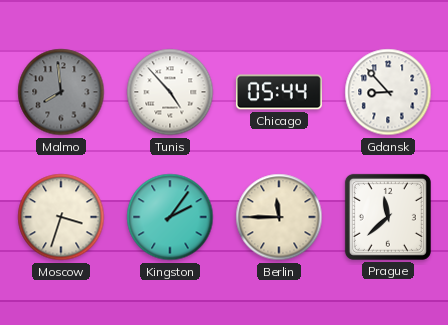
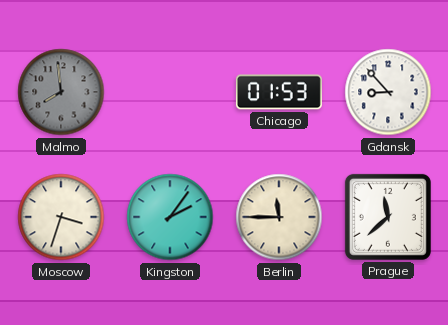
Tunis: 4:53 -> none
Chicago: 05:44 -> 01:53
